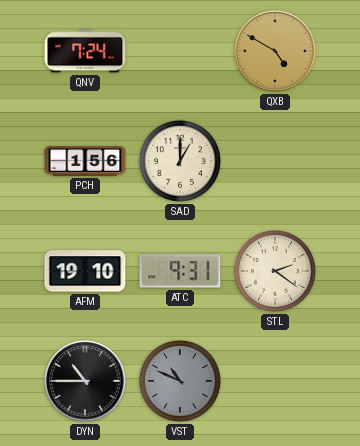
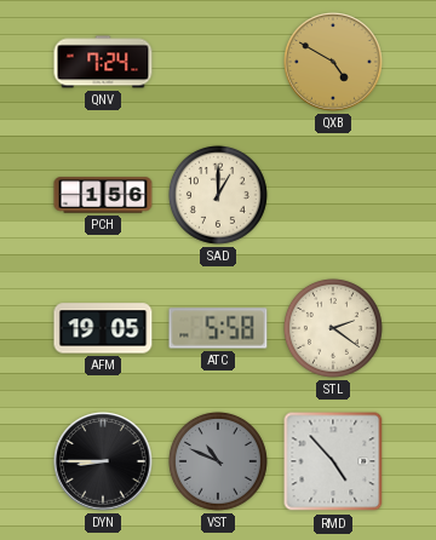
AFM: 19:10 -> 19:05
ATC: 9:31 -> 5:58
DYN: 10:45 -> 8:45
RMD: none -> 4:53
